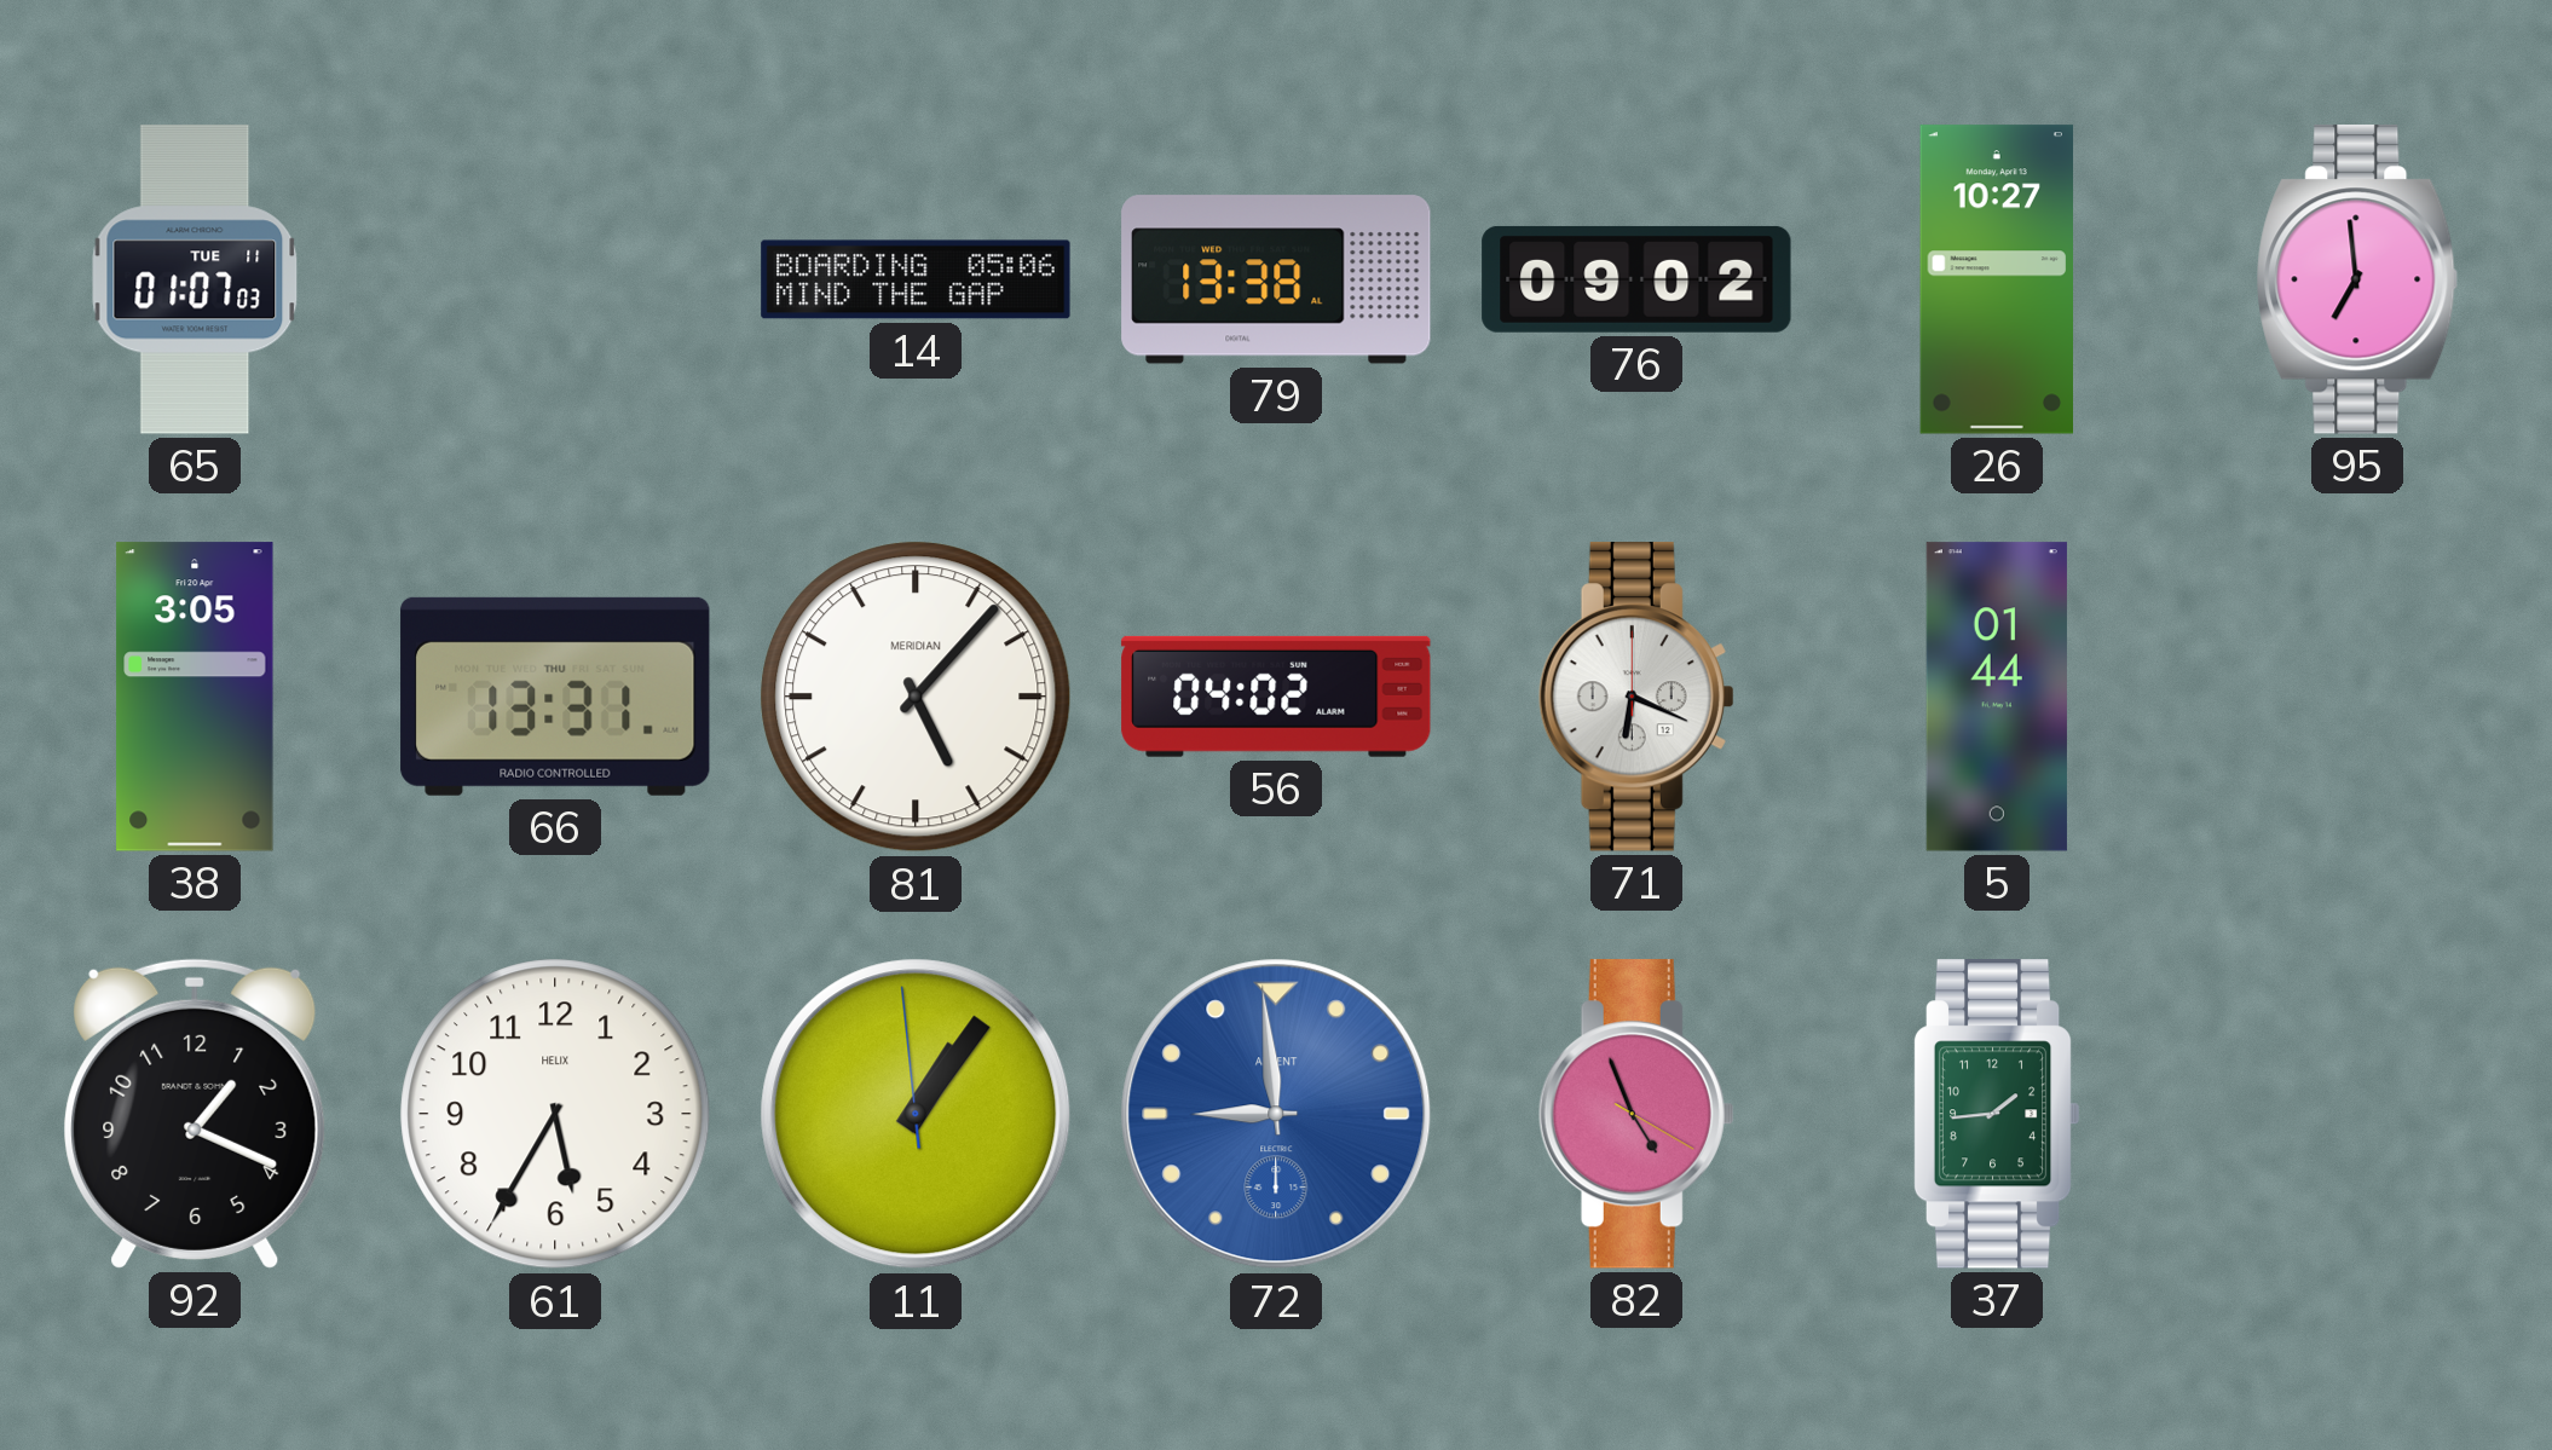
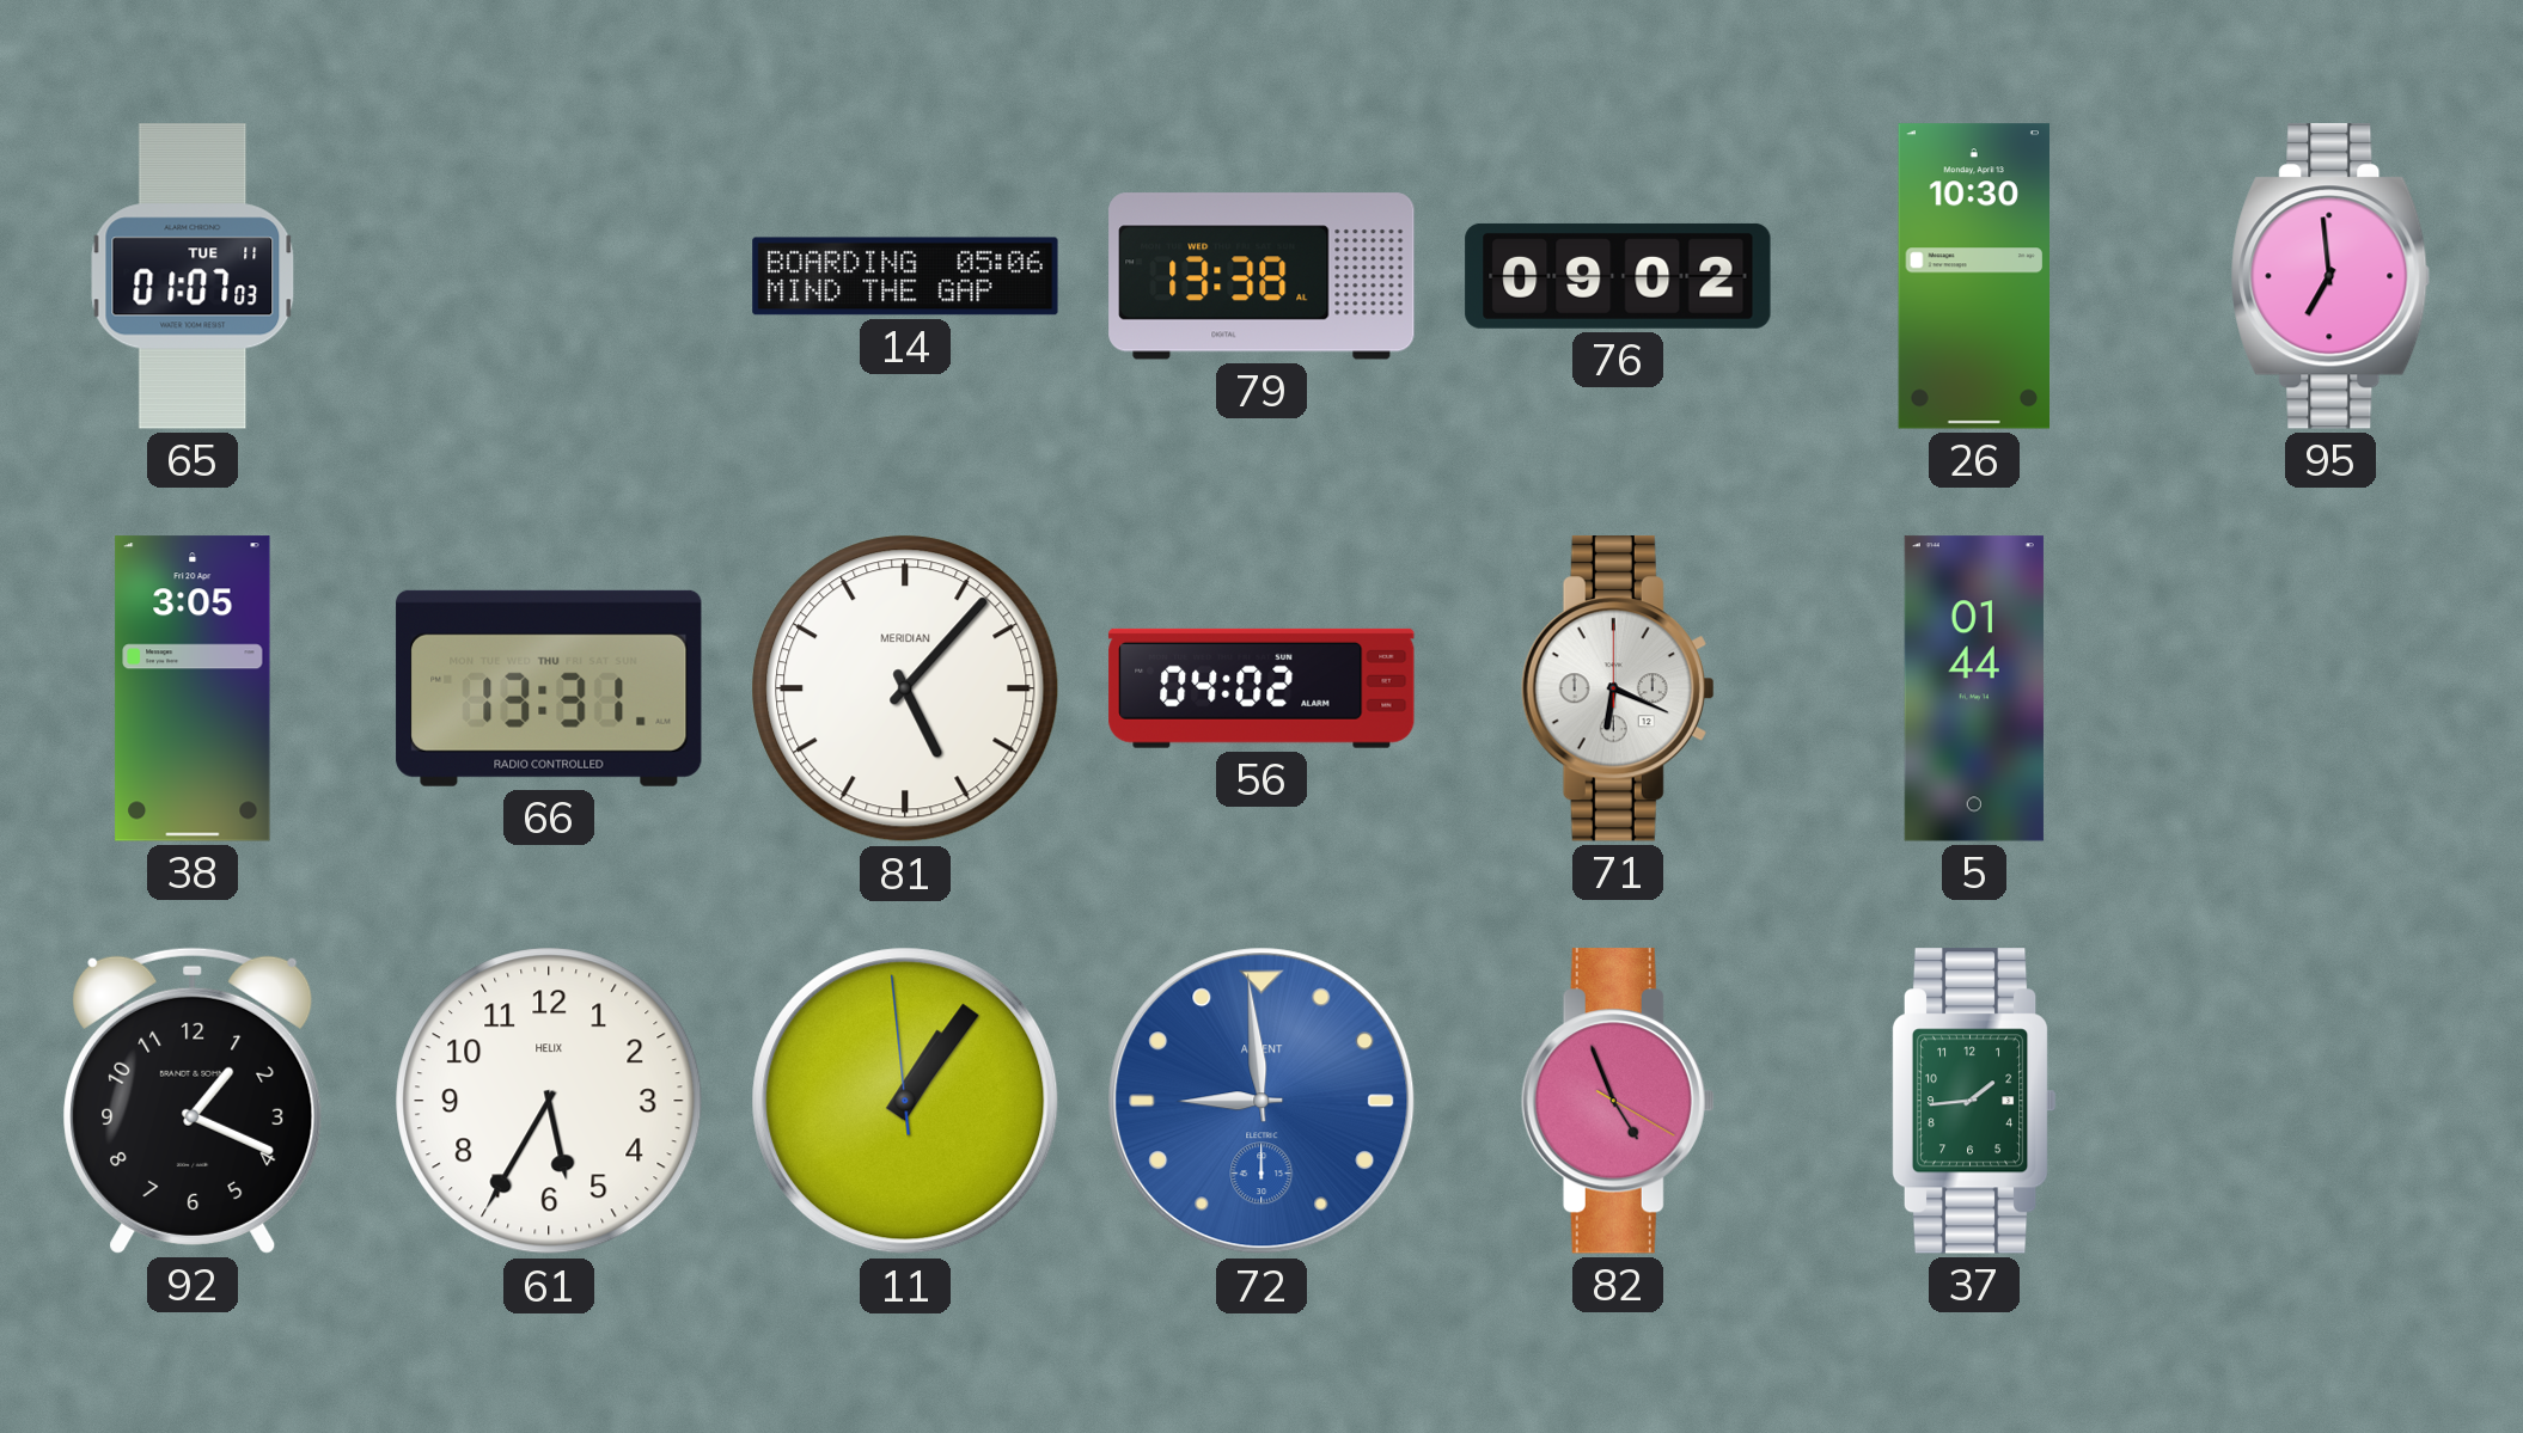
26: 10:27 -> 10:30
